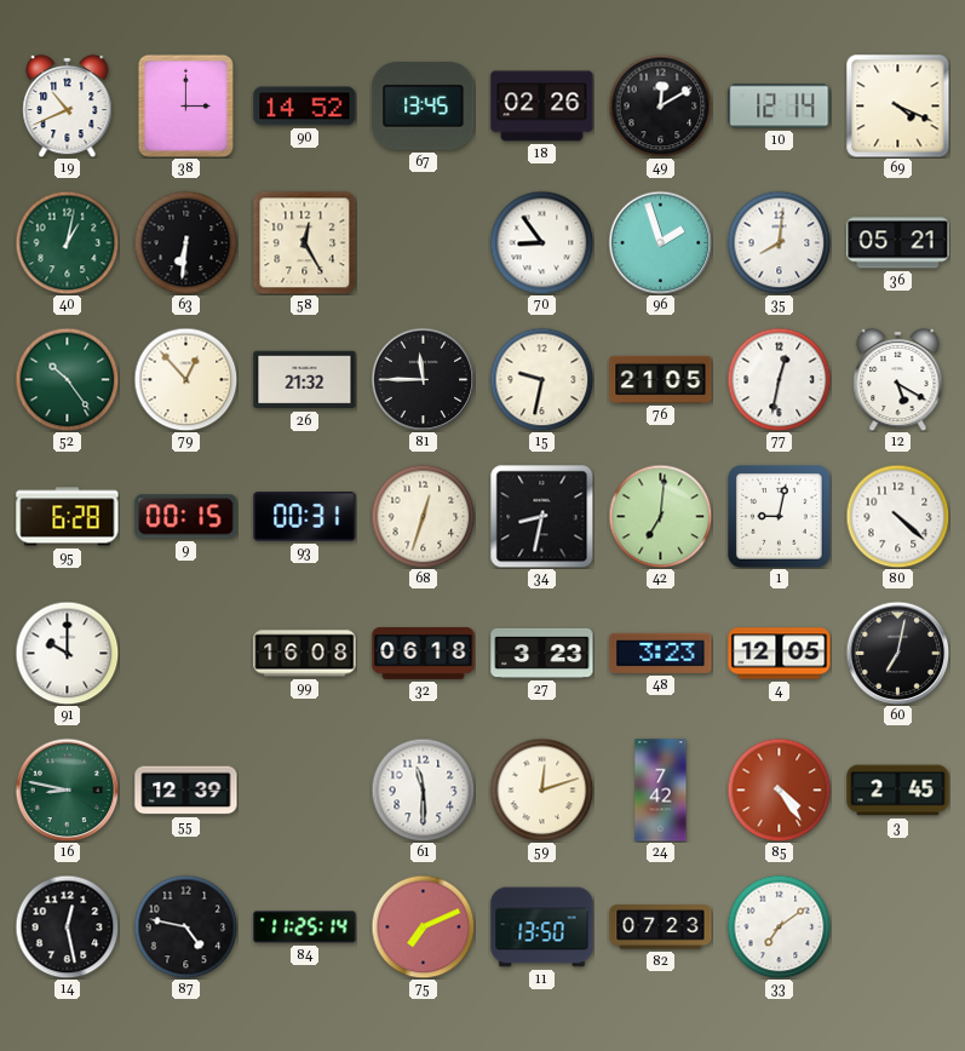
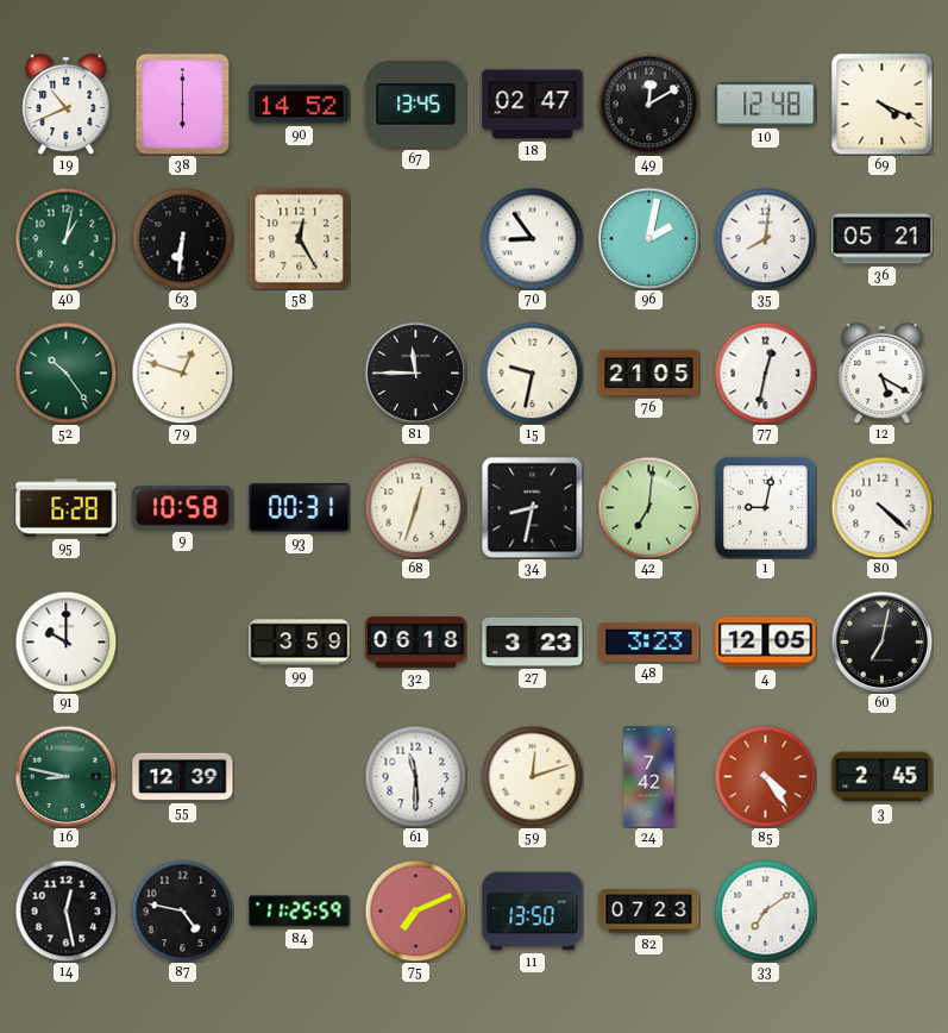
38: 3:00 -> 6:00
18: 02:26 -> 02:47
10: 12:14 -> 12:48
96: 1:57 -> 2:02
79: 12:53 -> 12:48
26: 21:32 -> none
9: 00:15 -> 10:58
99: 16:08 -> 3:59
84: 11:25:14 -> 11:25:59
